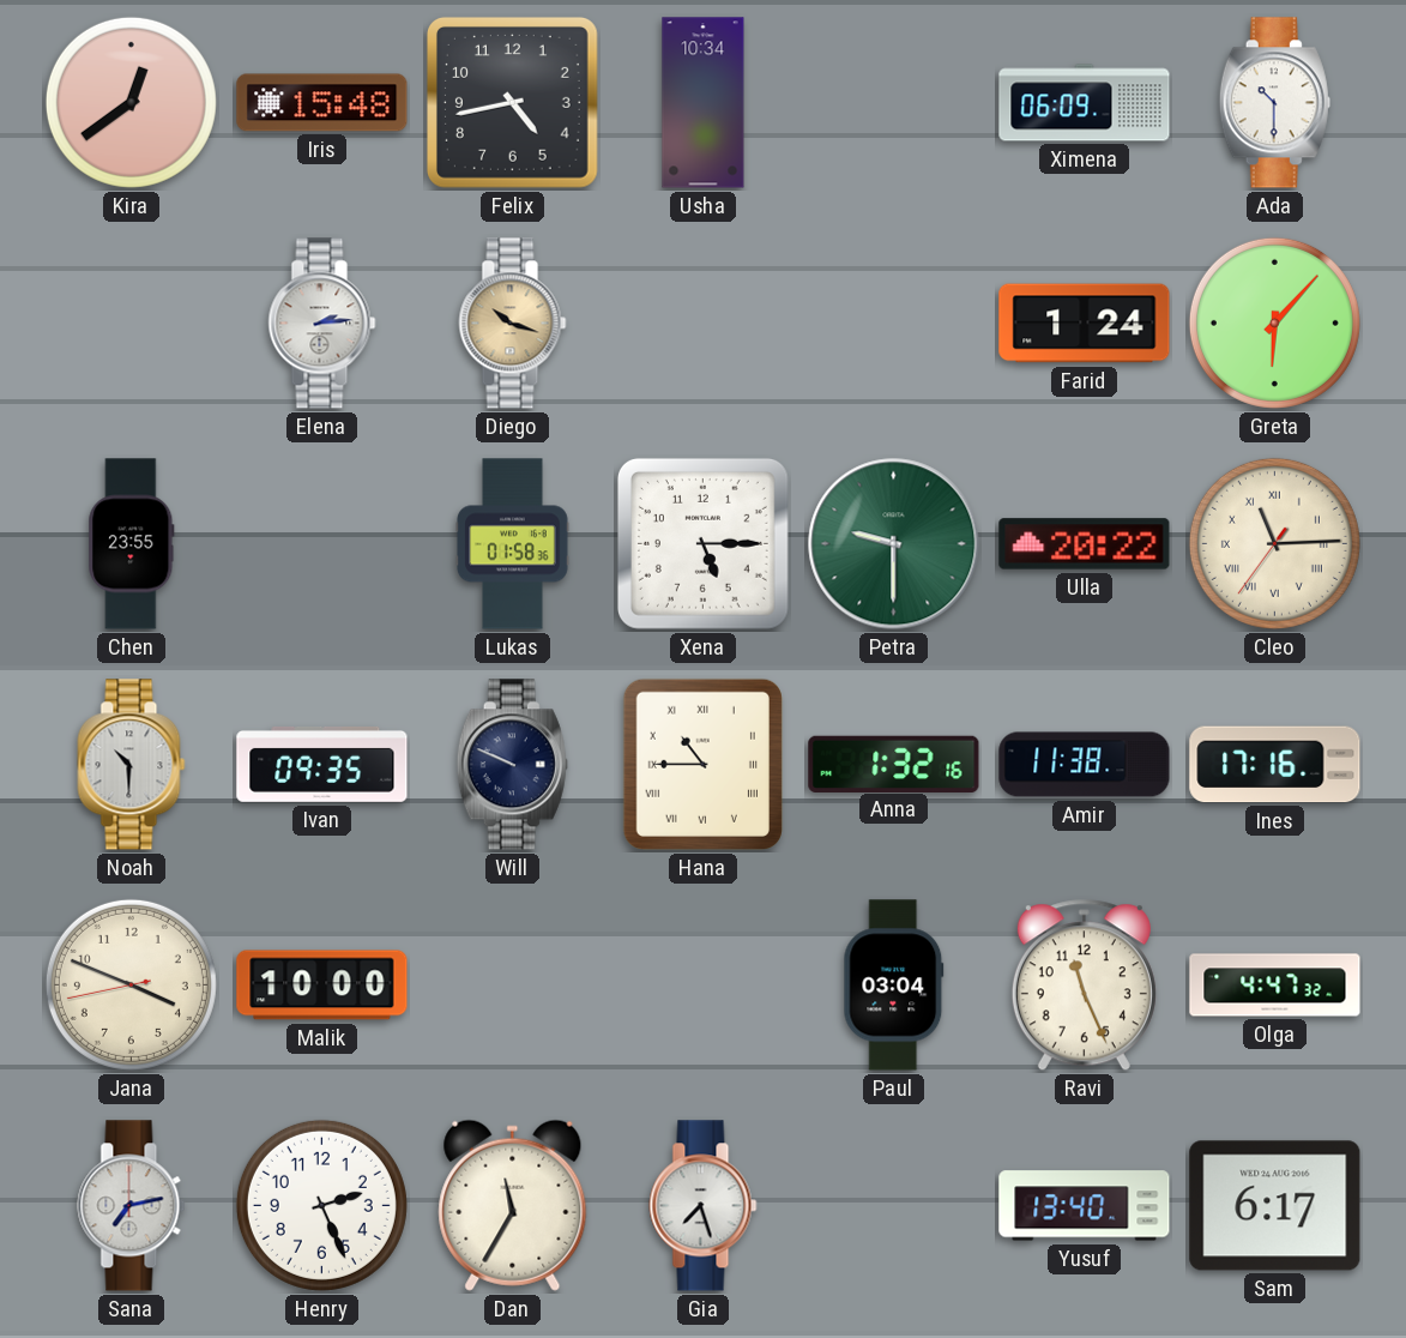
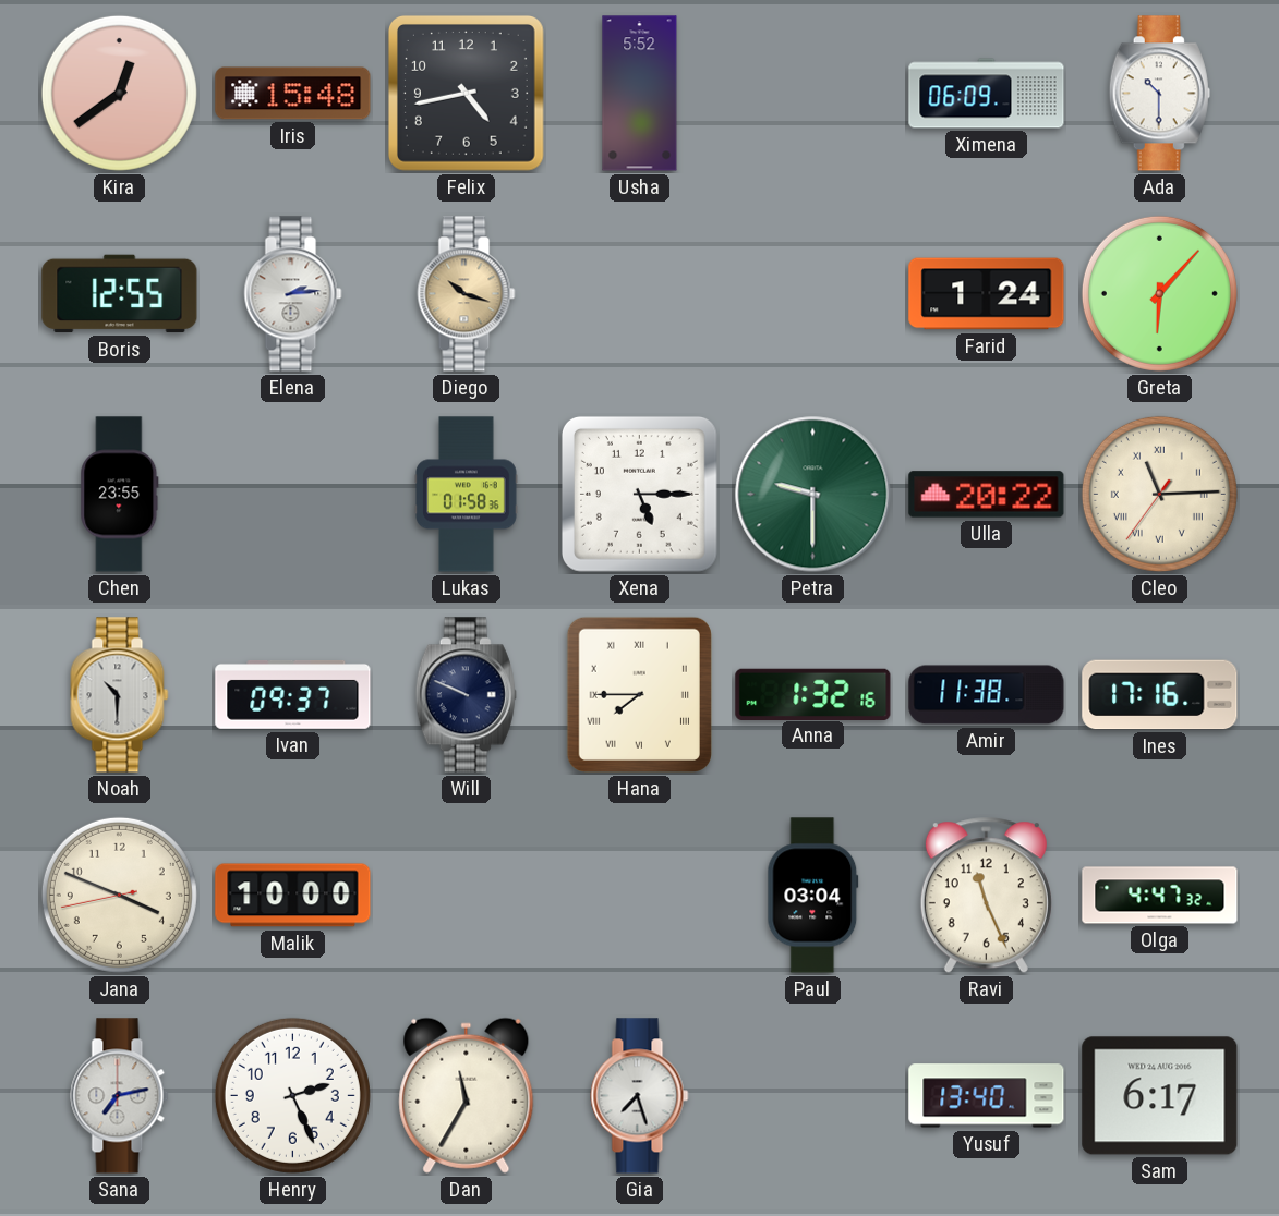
Usha: 10:34 -> 5:52
Boris: none -> 12:55
Ivan: 09:35 -> 09:37
Hana: 10:45 -> 7:45
